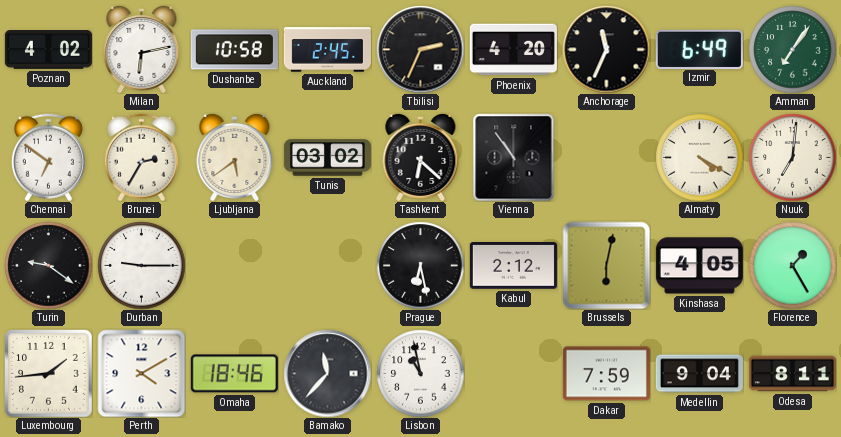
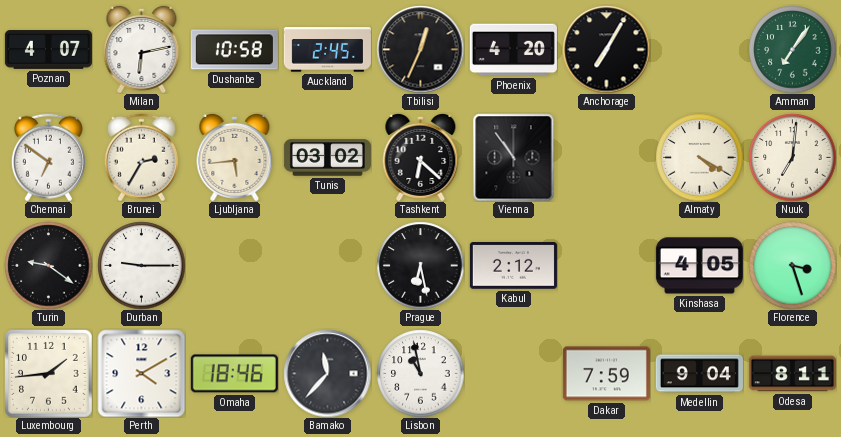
Poznan: 4:02 -> 4:07
Tbilisi: 2:34 -> 12:34
Anchorage: 11:34 -> 7:05
Izmir: 6:49 -> none
Ljubljana: 5:39 -> 5:44
Brussels: 6:02 -> none
Florence: 1:25 -> 3:27
